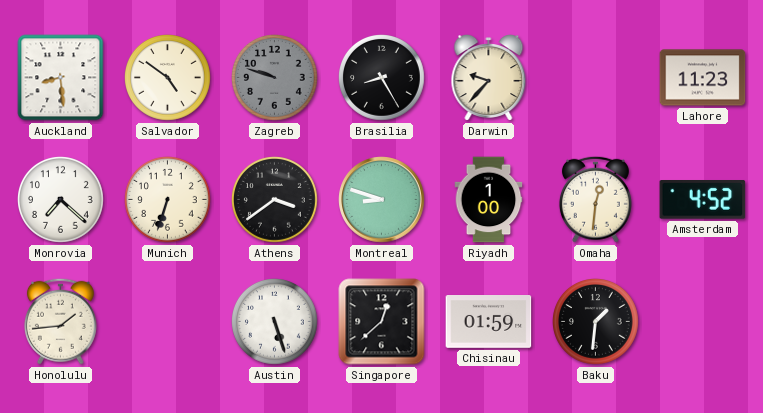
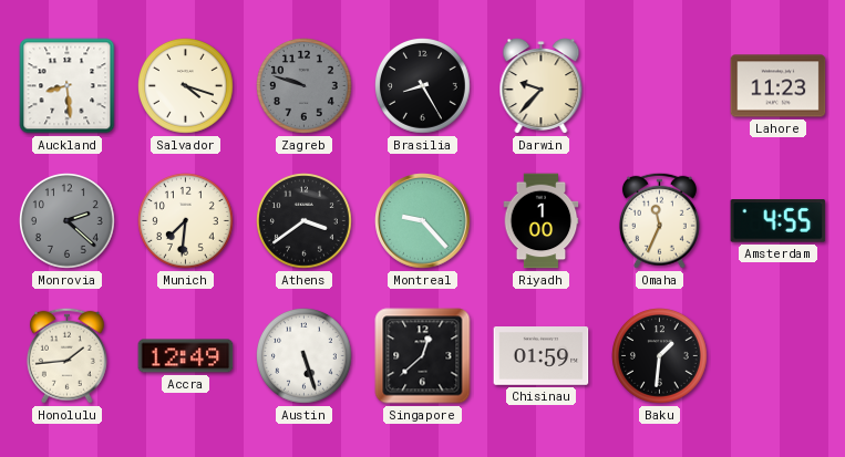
Salvador: 4:51 -> 4:18
Monrovia: 7:22 -> 2:22
Monrovia dial: white -> grey
Munich: 6:33 -> 7:31
Montreal: 8:48 -> 9:23
Omaha: 12:31 -> 11:34
Amsterdam: 4:52 -> 4:55
Accra: none -> 12:49
